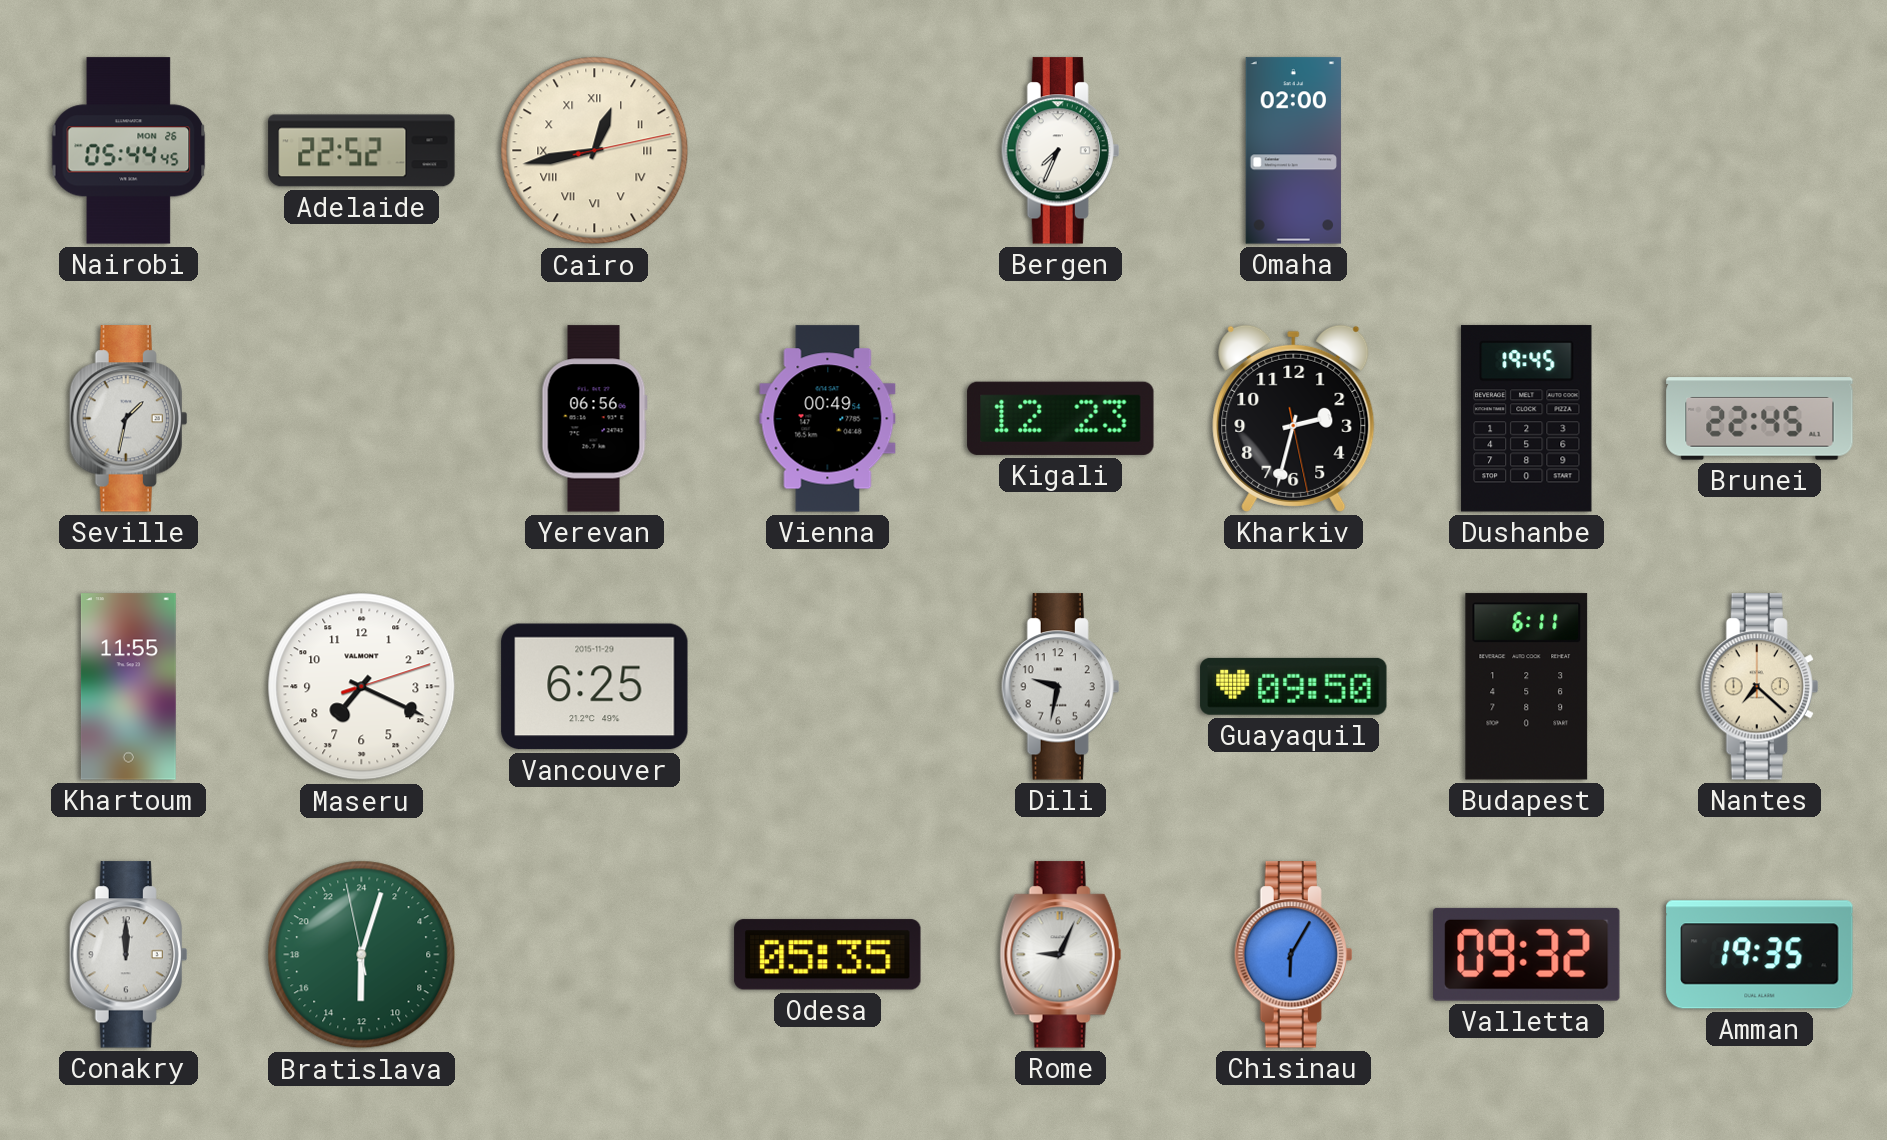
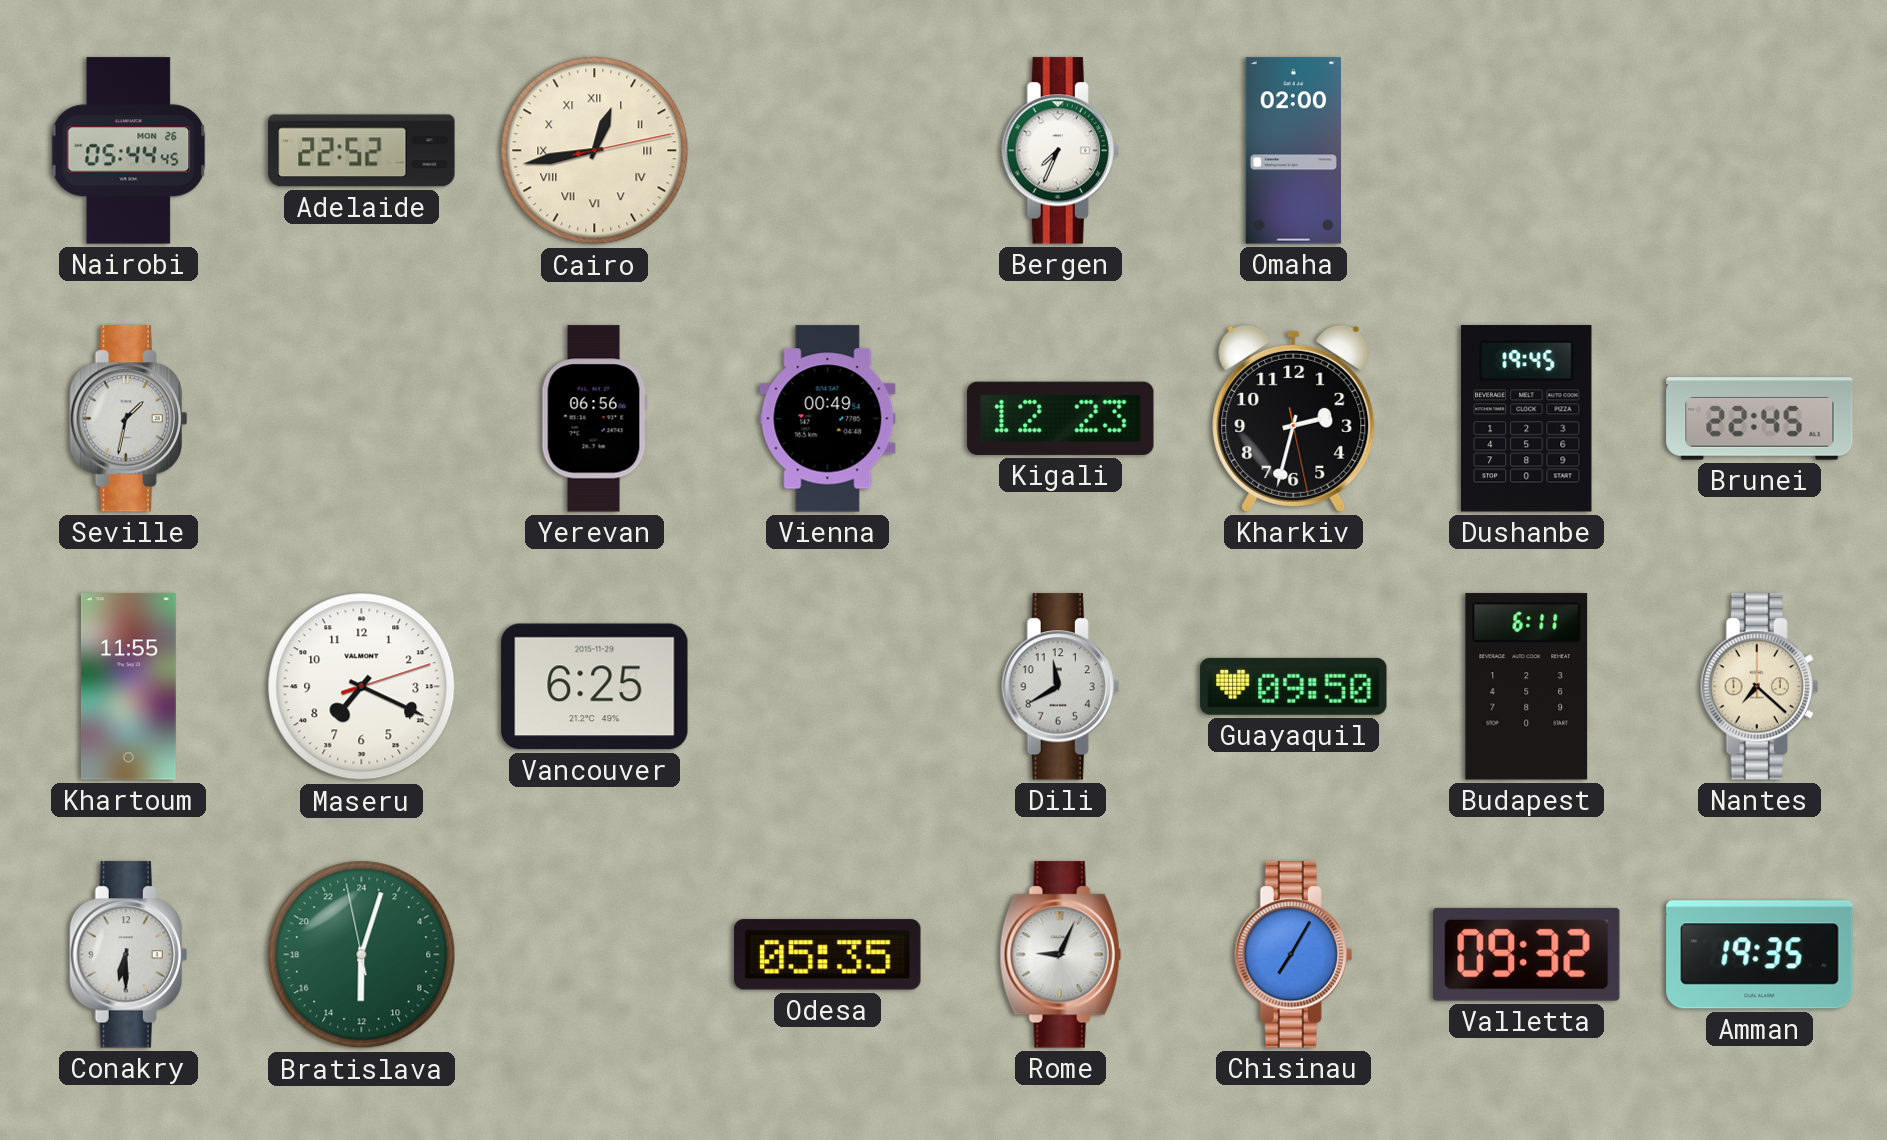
Dili: 9:32 -> 11:40
Conakry: 12:00 -> 6:30
Chisinau: 6:05 -> 7:05
